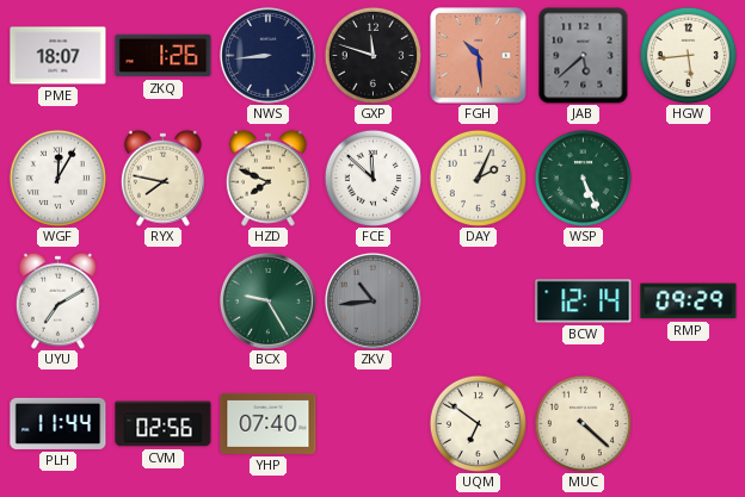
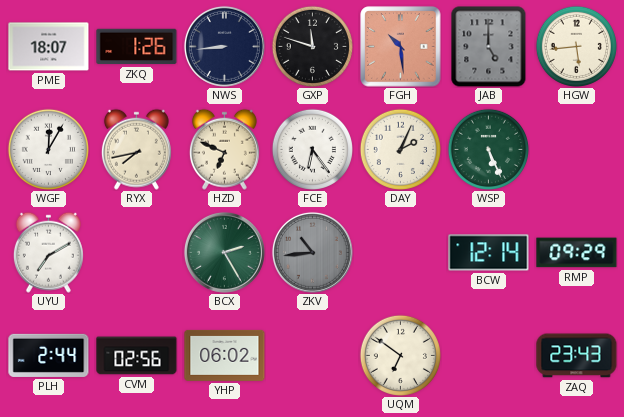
JAB: 5:38 -> 5:00
RYX: 7:47 -> 7:43
HZD: 7:49 -> 6:49
FCE: 11:52 -> 6:24
BCX: 9:25 -> 2:25
PLH: 11:44 -> 2:44
YHP: 07:40 -> 06:02
MUC: 4:22 -> none
ZAQ: none -> 23:43
